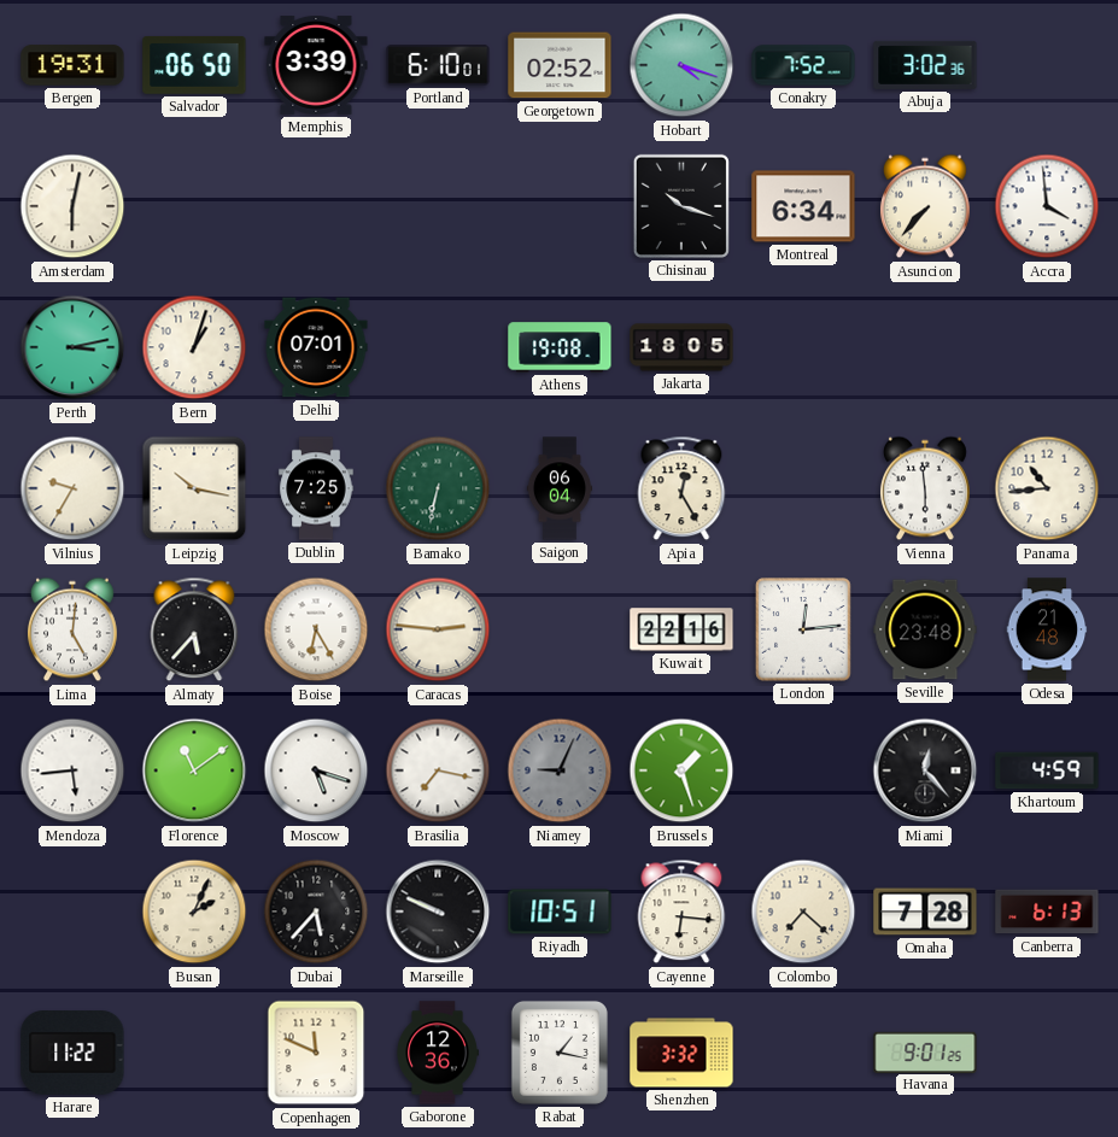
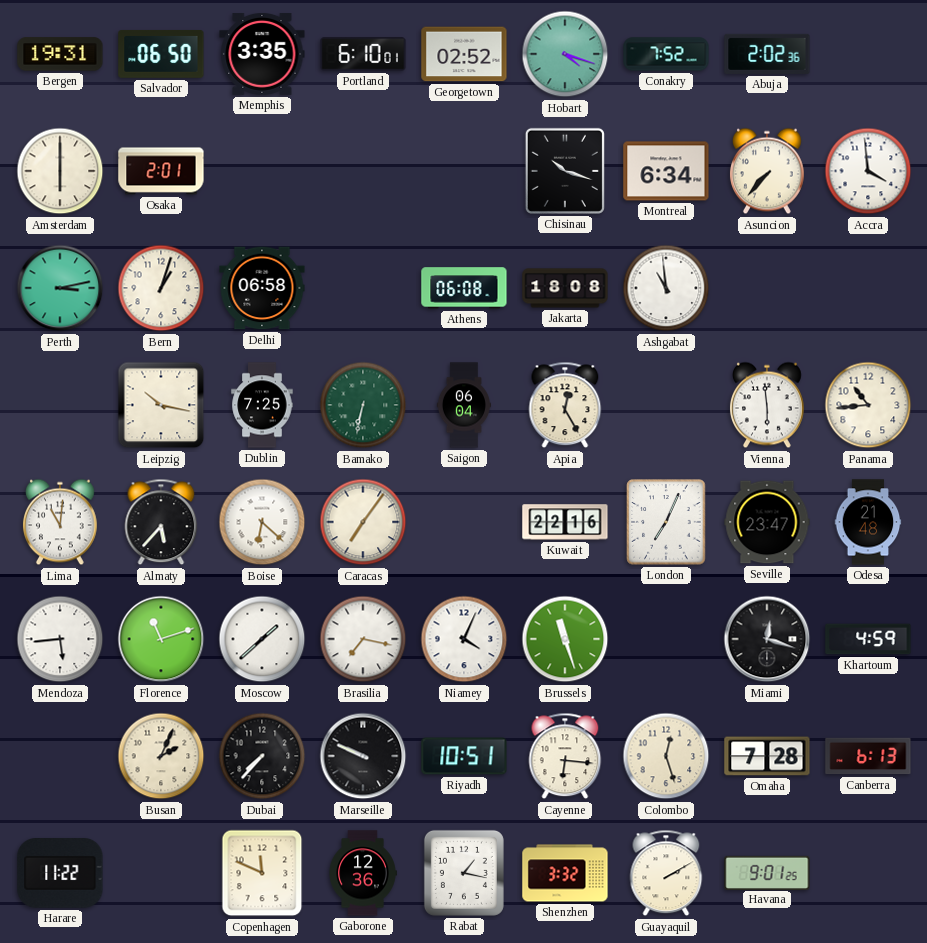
Memphis: 3:39 -> 3:35
Abuja: 3:02 -> 2:02
Amsterdam: 6:02 -> 6:00
Osaka: none -> 2:01
Delhi: 07:01 -> 06:58
Athens: 19:08 -> 06:08
Jakarta: 18:05 -> 18:08
Ashgabat: none -> 10:59
Vilnius: 9:35 -> none
Lima: 5:01 -> 11:01
Boise: 6:25 -> 6:22
Caracas: 2:46 -> 7:06
London: 12:14 -> 7:04
Seville: 23:48 -> 23:47
Florence: 11:09 -> 11:12
Moscow: 5:18 -> 1:38
Niamey: 9:04 -> 4:04
Niamey dial: grey -> white
Brussels: 1:27 -> 11:27
Miami: 12:23 -> 12:18
Dubai: 5:37 -> 7:37
Colombo: 7:22 -> 12:27
Guayaquil: none -> 2:10
